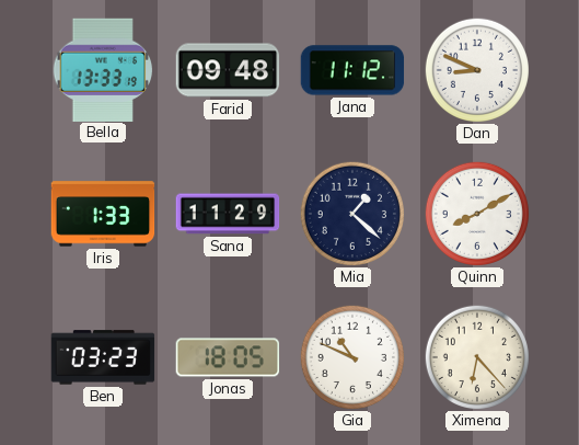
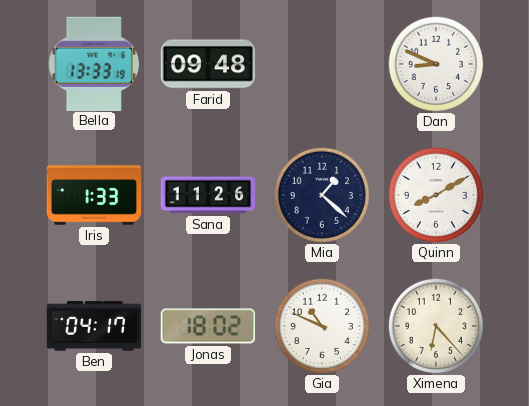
Jana: 11:12 -> none
Sana: 11:29 -> 11:26
Ben: 03:23 -> 04:17
Jonas: 18:05 -> 18:02
